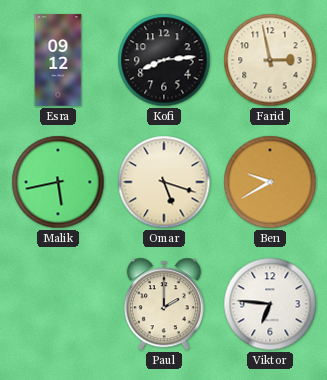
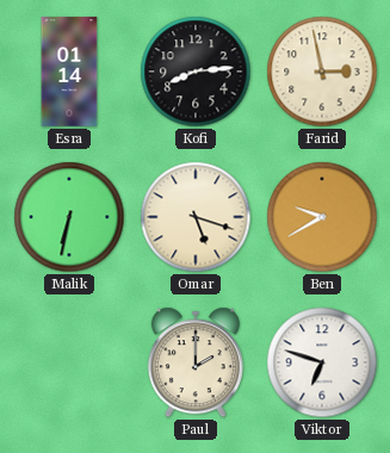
Esra: 09:12 -> 01:14
Malik: 5:43 -> 6:32
Viktor: 6:46 -> 6:48
